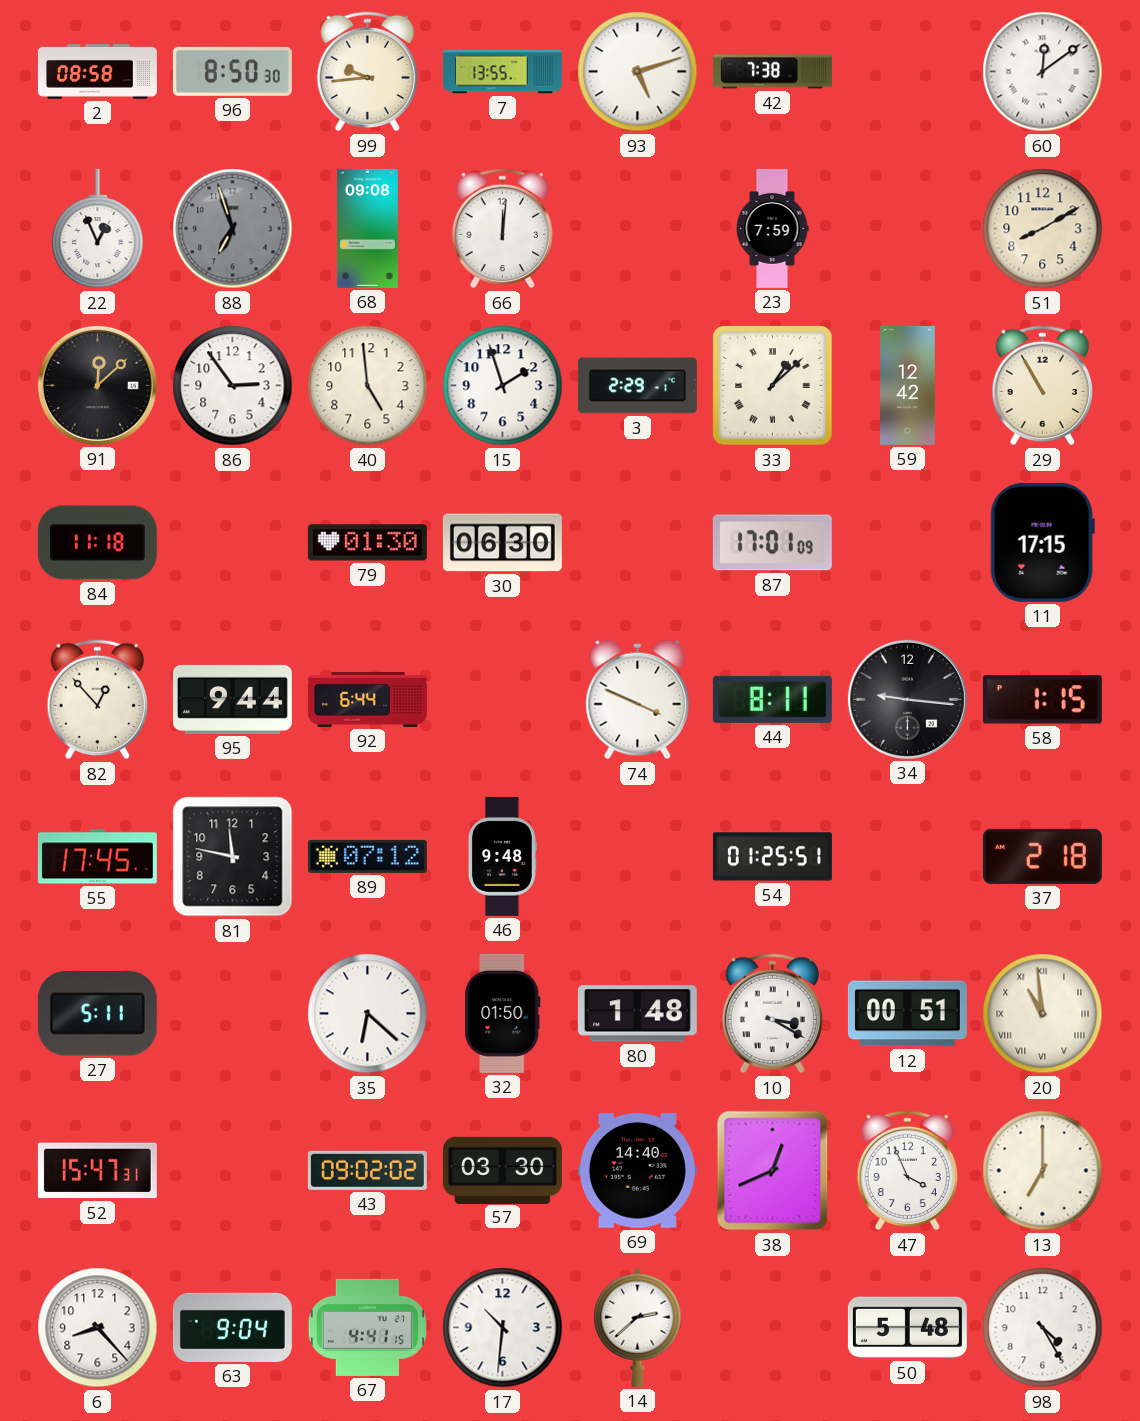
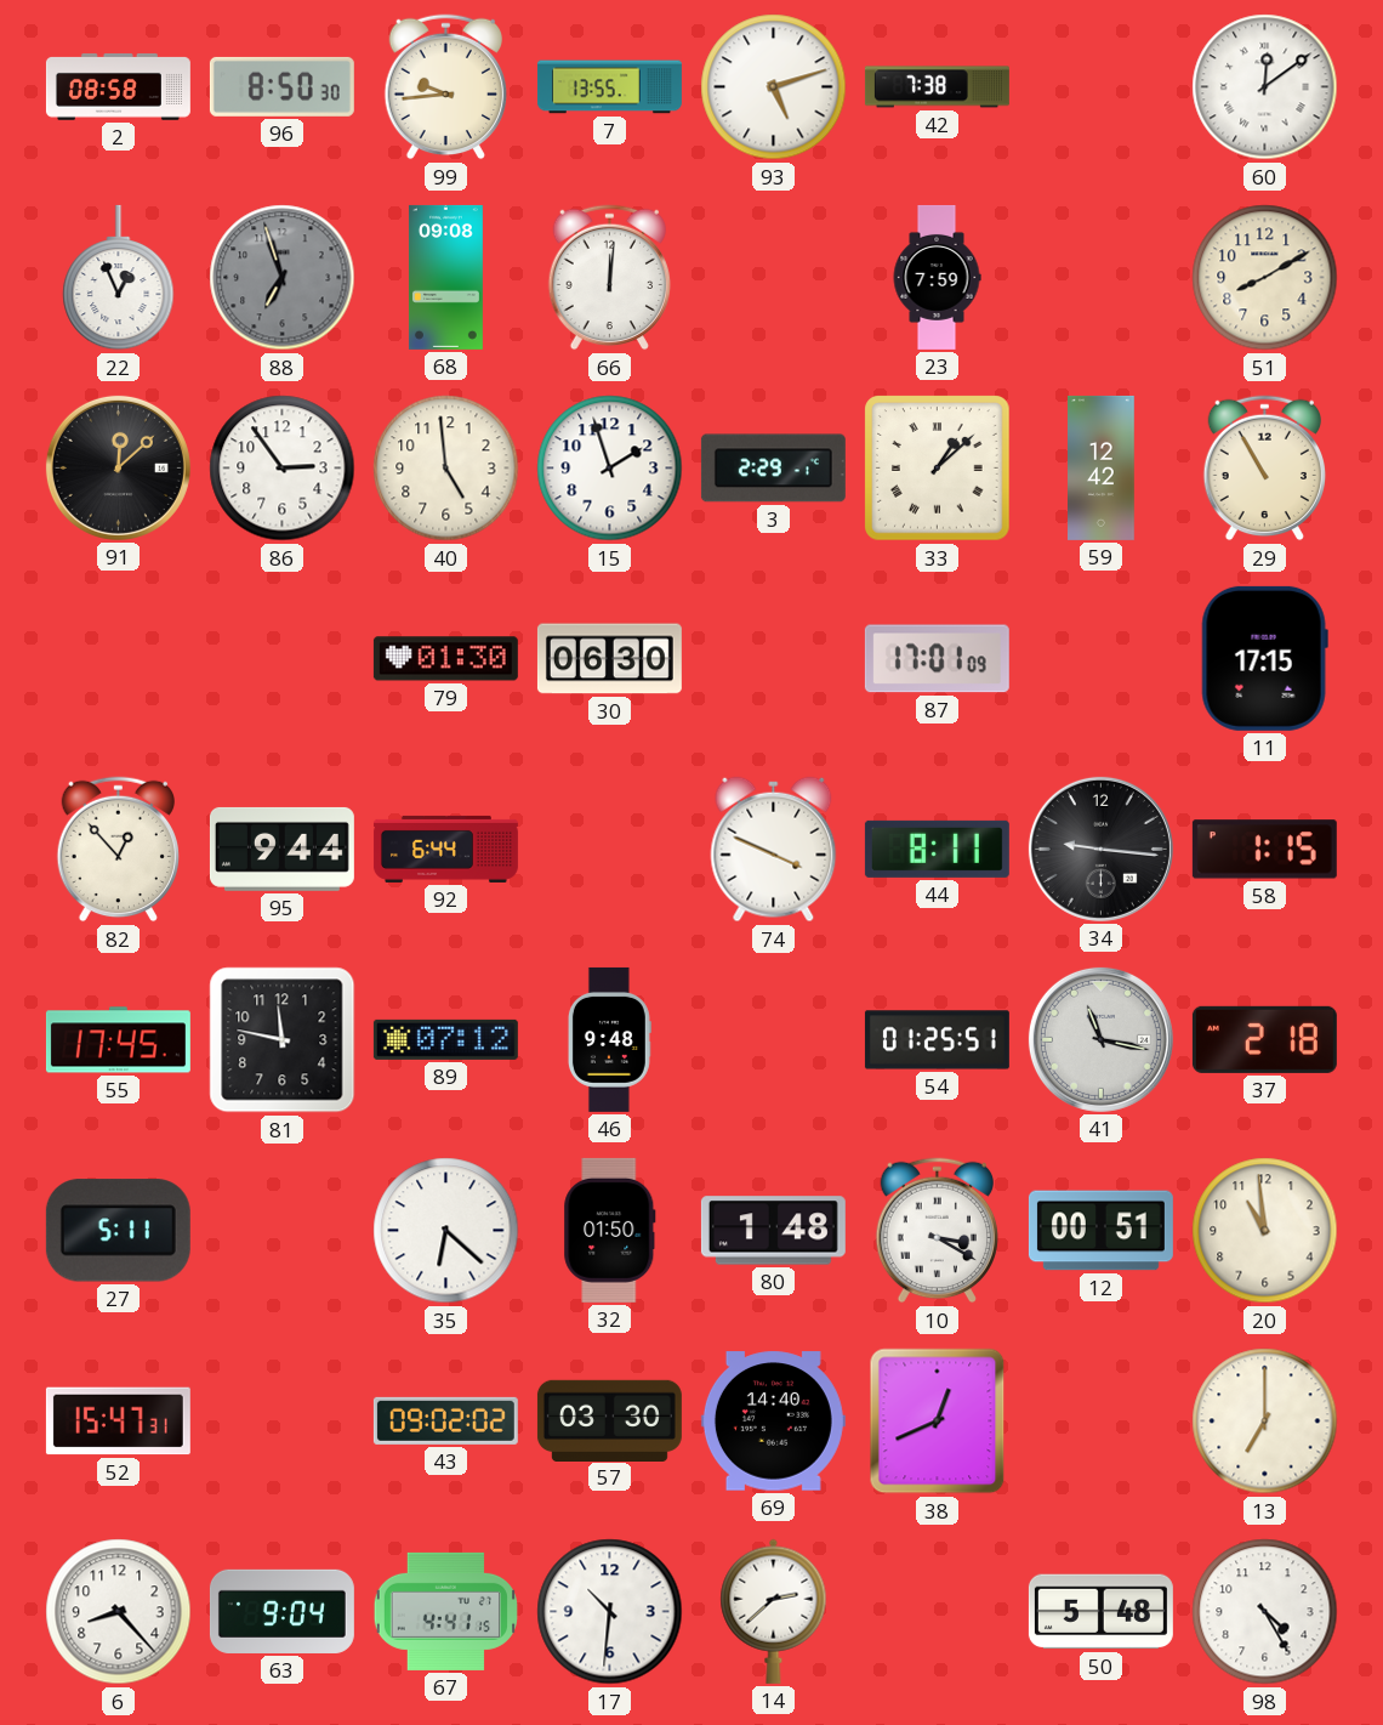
84: 11:18 -> none
41: none -> 11:17
20 numerals: Roman -> Arabic
47: 3:56 -> none
